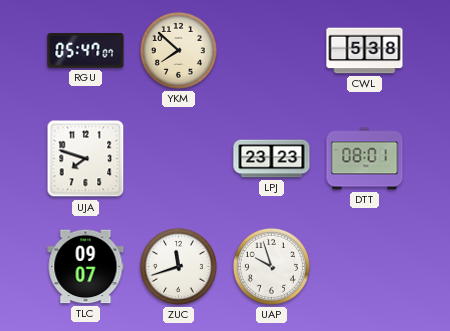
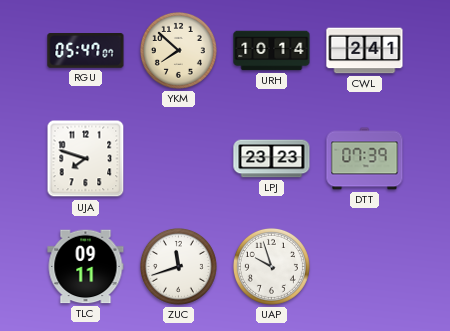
URH: none -> 10:14
CWL: 5:38 -> 2:41
DTT: 08:01 -> 07:39
TLC: 09:07 -> 09:11
